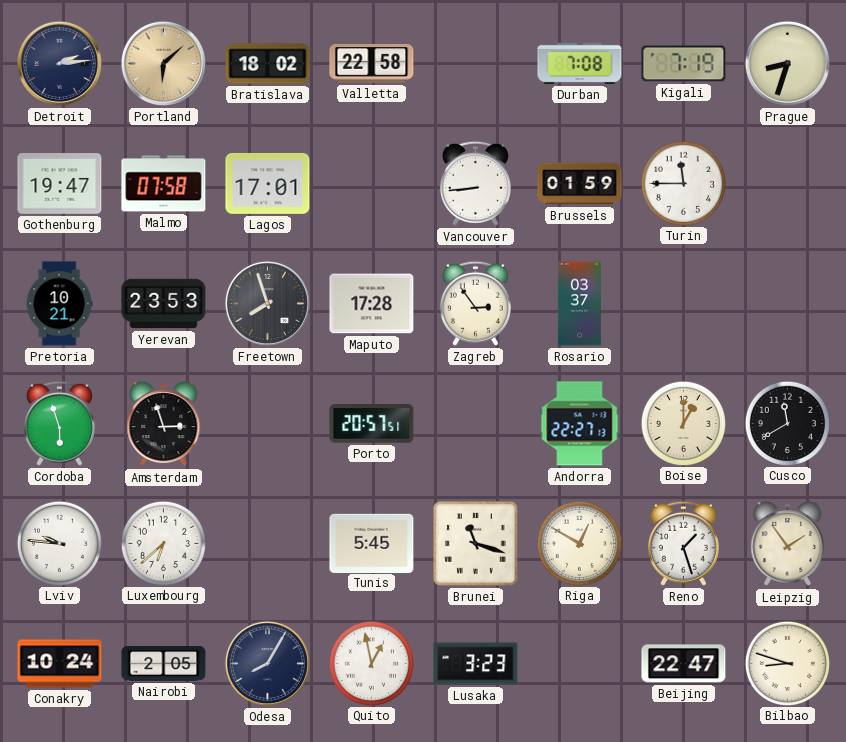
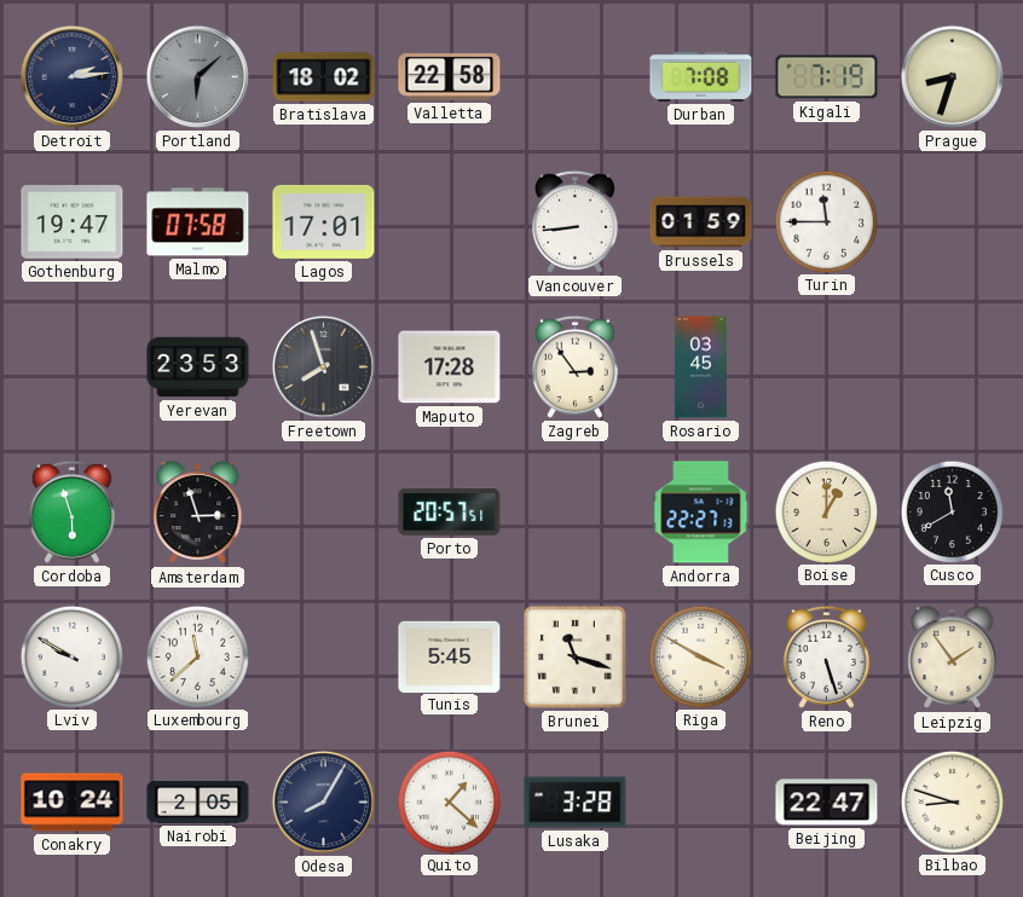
Portland dial: champagne -> grey
Pretoria: 10:21 -> none
Rosario: 03:37 -> 03:45
Lviv: 9:46 -> 9:50
Luxembourg: 6:38 -> 11:38
Riga: 12:50 -> 3:50
Reno: 1:27 -> 5:27
Quito: 12:58 -> 1:22
Lusaka: 3:23 -> 3:28
